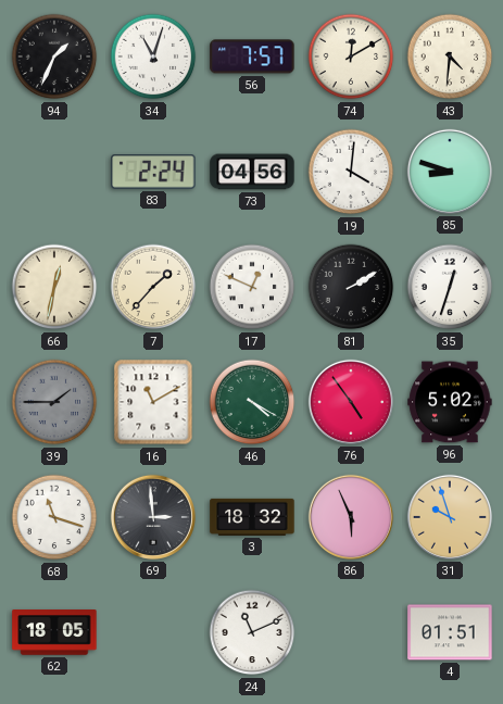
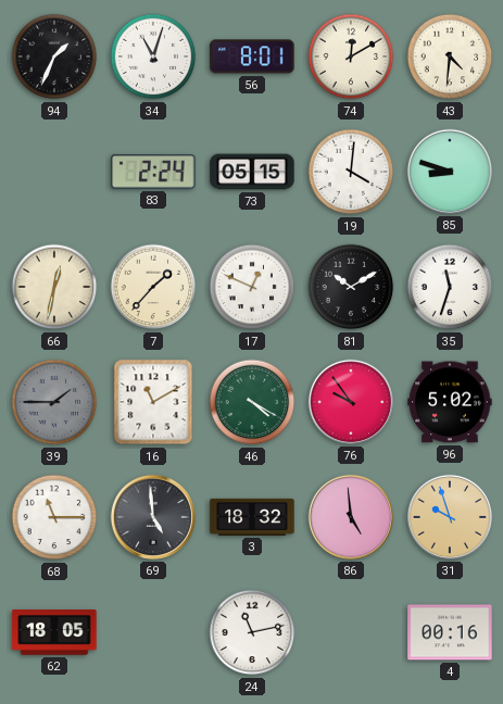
56: 7:57 -> 8:01
73: 04:56 -> 05:15
81: 2:10 -> 10:10
35: 12:33 -> 11:33
76: 4:54 -> 9:54
68: 11:18 -> 11:15
69: 2:59 -> 4:59
86: 5:56 -> 4:59
24: 11:11 -> 11:13
4: 01:51 -> 00:16
